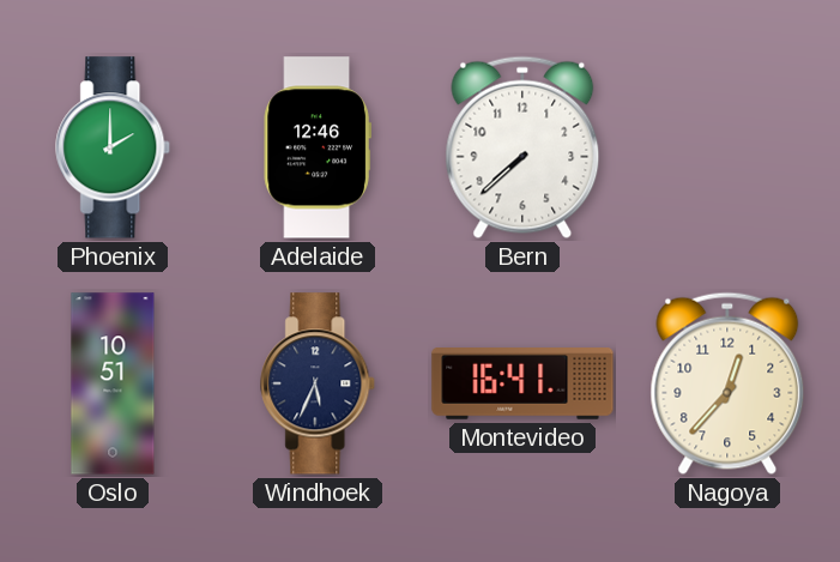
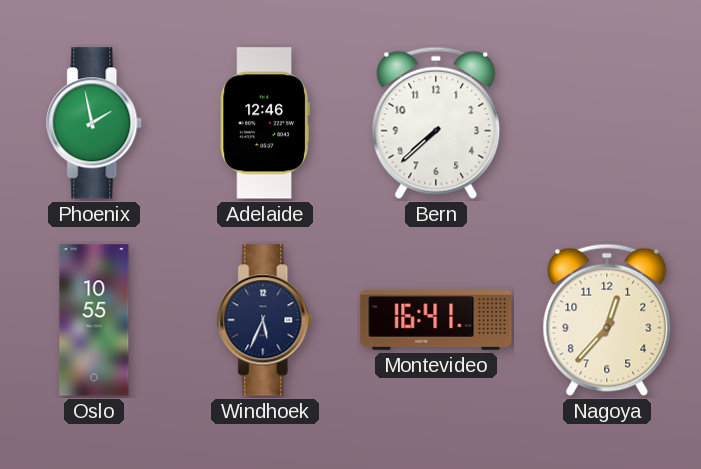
Phoenix: 2:00 -> 1:58
Oslo: 10:51 -> 10:55
